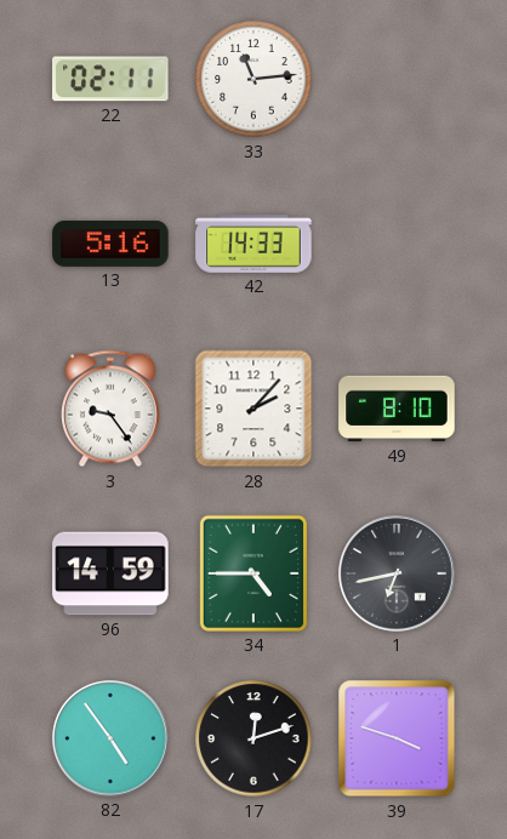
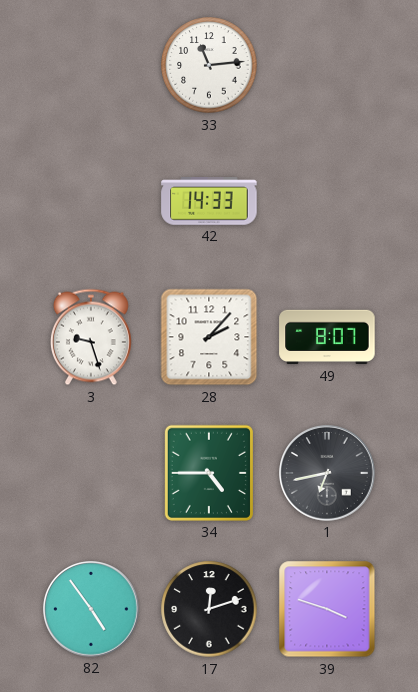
22: 02:11 -> none
13: 5:16 -> none
3: 9:24 -> 9:27
49: 8:10 -> 8:07
96: 14:59 -> none
